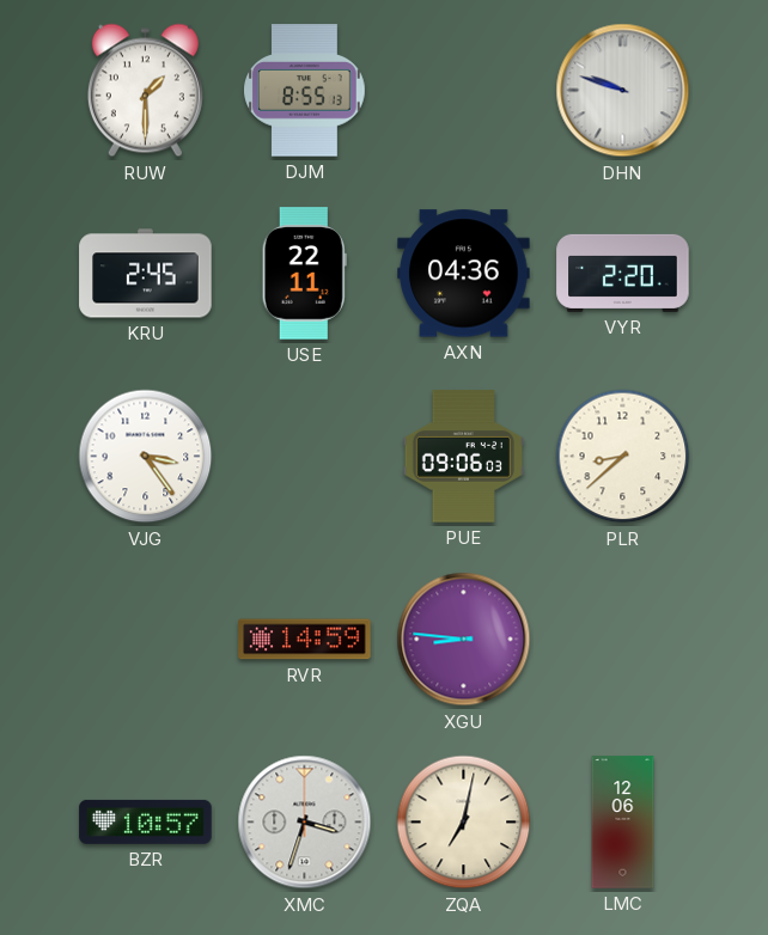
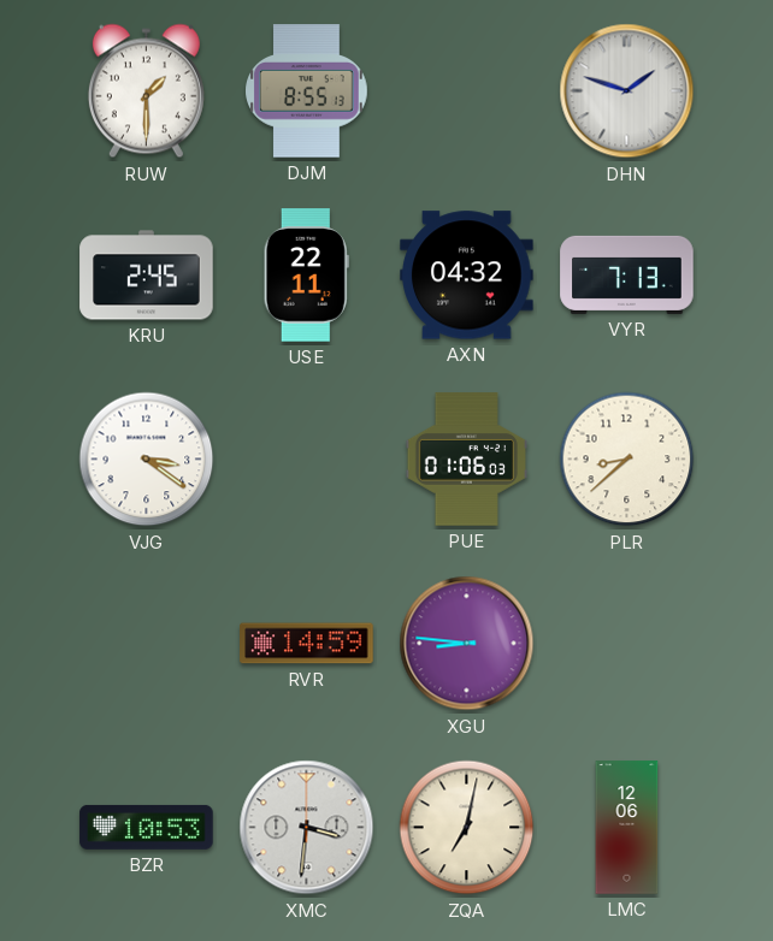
DHN: 9:48 -> 1:48
AXN: 04:36 -> 04:32
VYR: 2:20 -> 7:13
VJG: 3:24 -> 3:21
PUE: 09:06 -> 01:06
BZR: 10:57 -> 10:53
XMC: 3:33 -> 3:31
